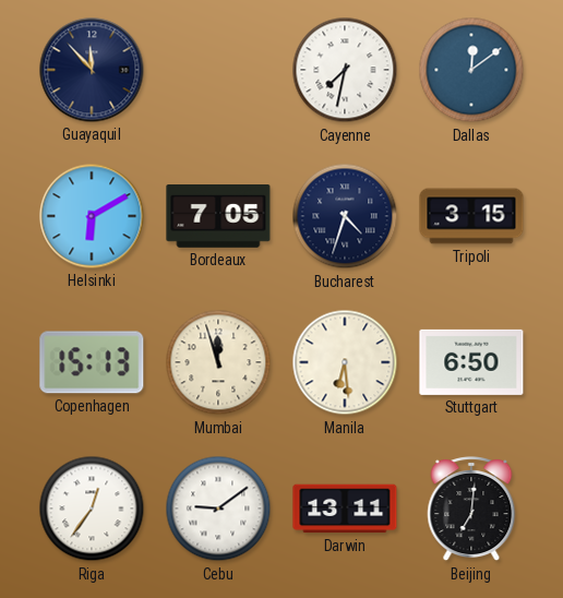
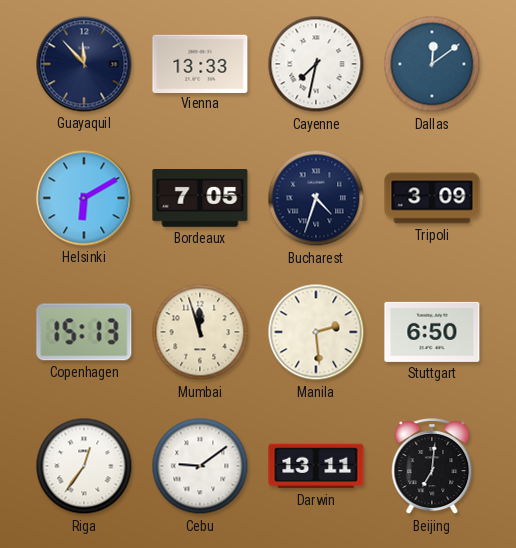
Vienna: none -> 13:33
Tripoli: 3:15 -> 3:09
Manila: 6:29 -> 2:29
